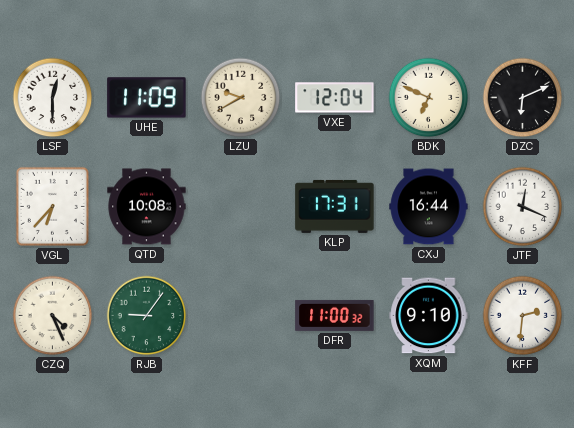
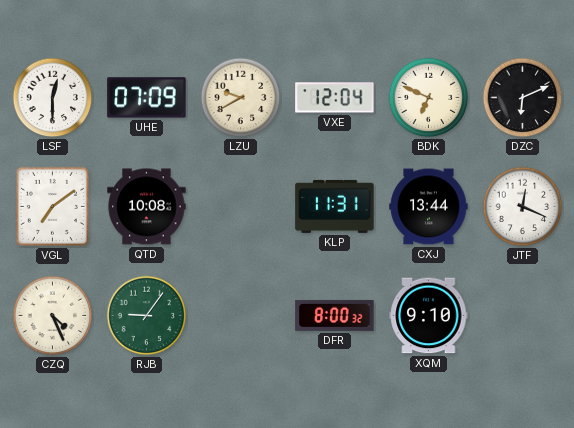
UHE: 11:09 -> 07:09
VGL: 6:37 -> 7:09
KLP: 17:31 -> 11:31
CXJ: 16:44 -> 13:44
DFR: 11:00 -> 8:00
KFF: 2:31 -> none
